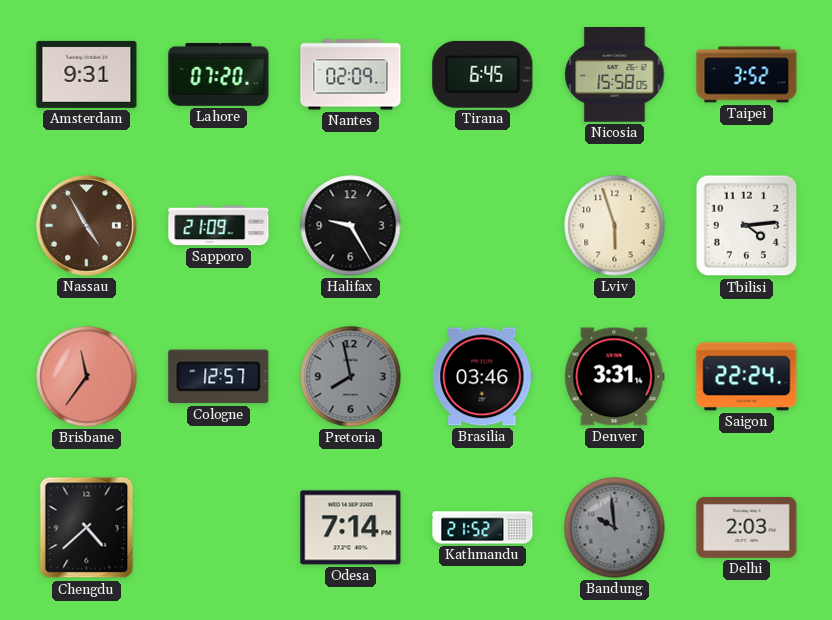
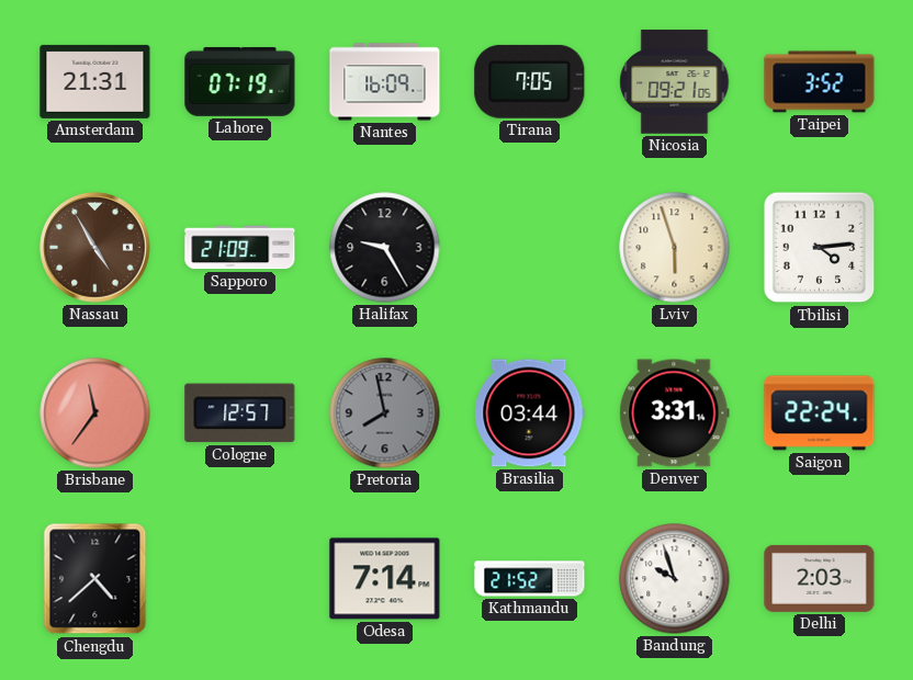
Amsterdam: 9:31 -> 21:31
Lahore: 07:20 -> 07:19
Nantes: 02:09 -> 16:09
Tirana: 6:45 -> 7:05
Nicosia: 15:58 -> 09:21
Brasilia: 03:46 -> 03:44
Bandung: 9:59 -> 9:57
Bandung dial: grey -> white
